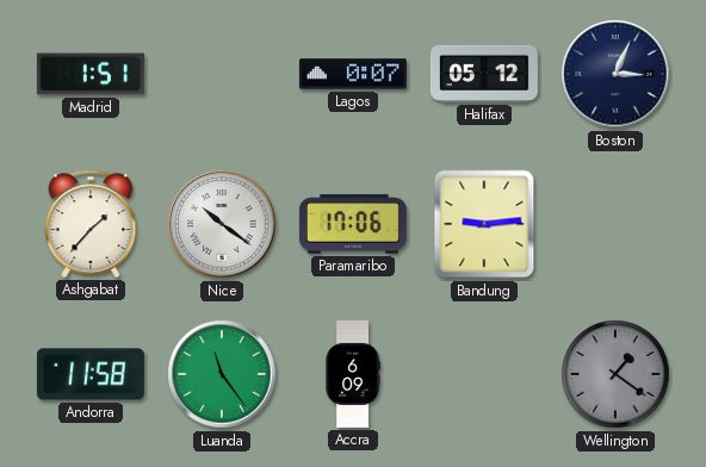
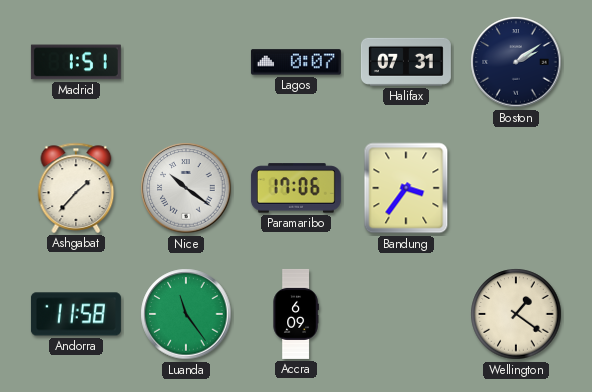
Halifax: 05:12 -> 07:31
Boston: 3:04 -> 2:09
Bandung: 9:14 -> 3:36
Wellington dial: grey -> cream
